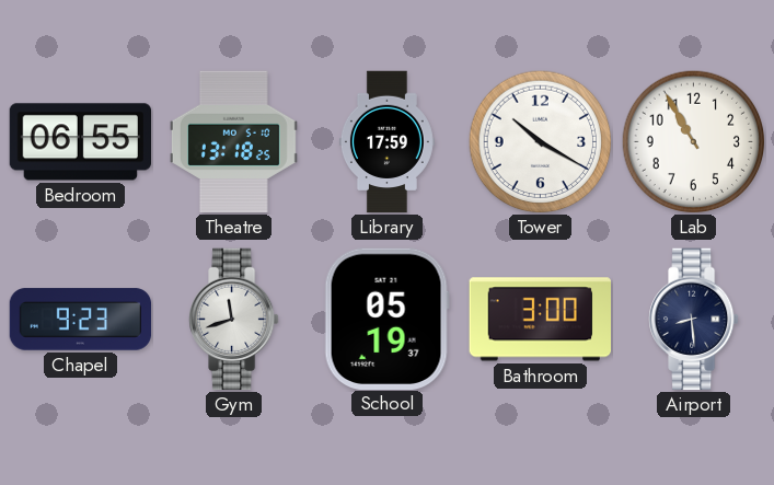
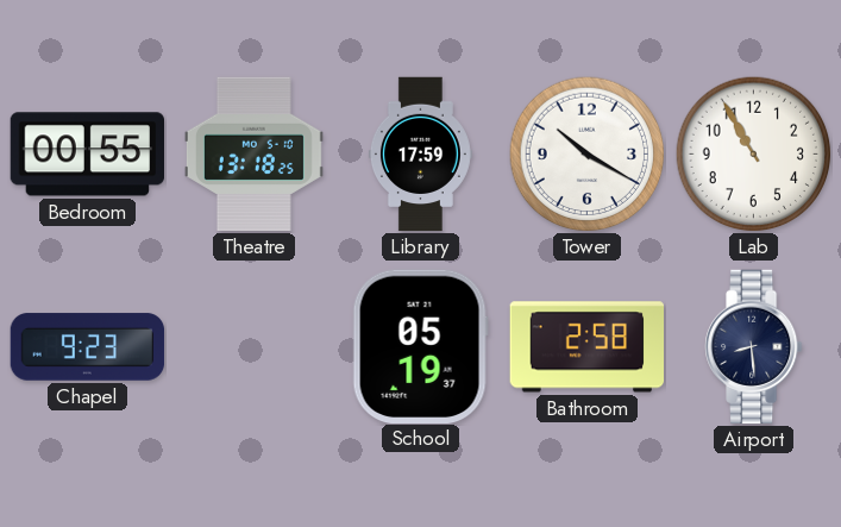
Bedroom: 06:55 -> 00:55
Gym: 11:42 -> none
Bathroom: 3:00 -> 2:58
